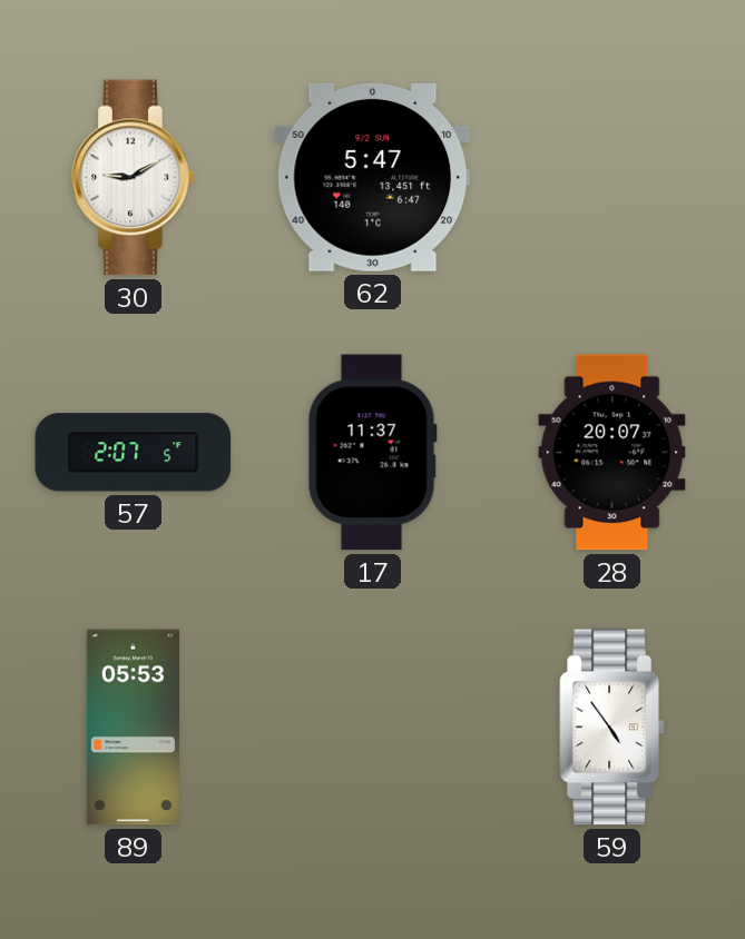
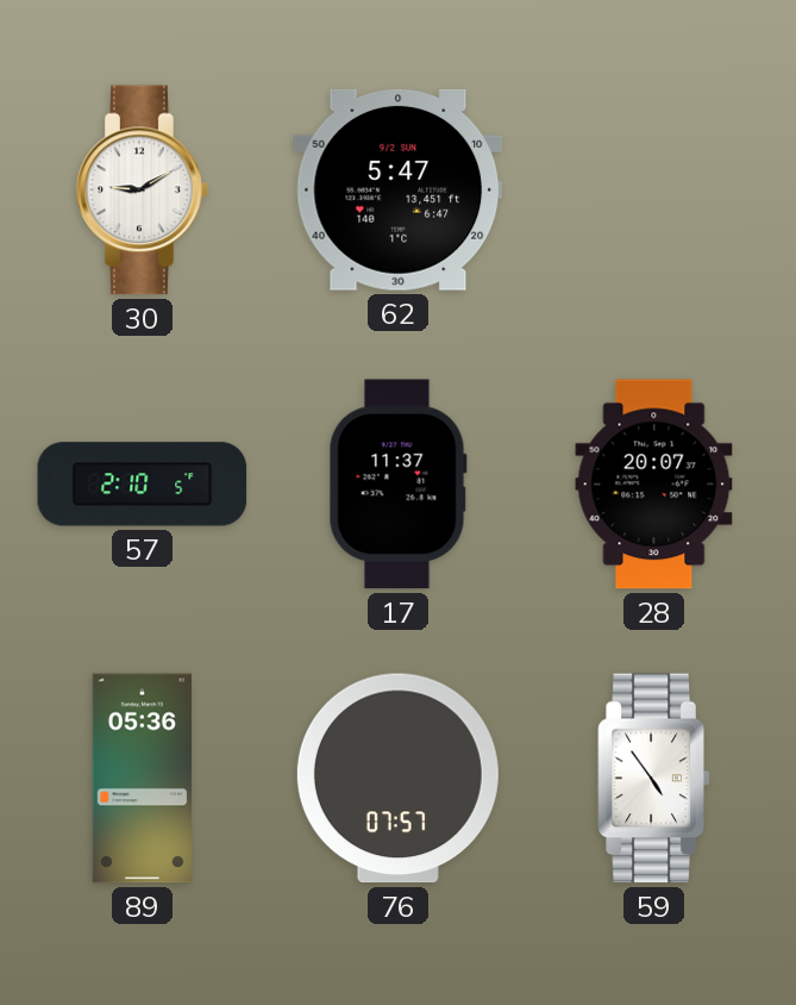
57: 2:07 -> 2:10
89: 05:53 -> 05:36
76: none -> 07:57
